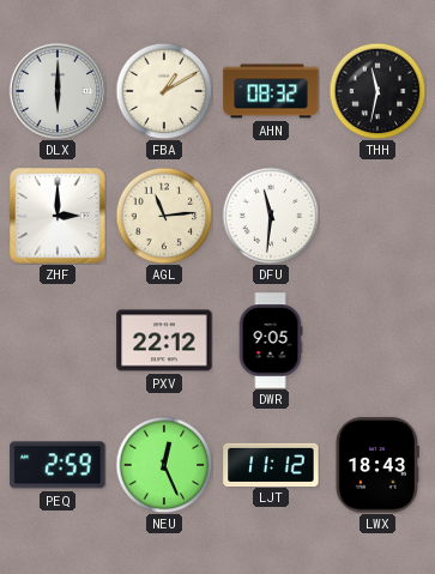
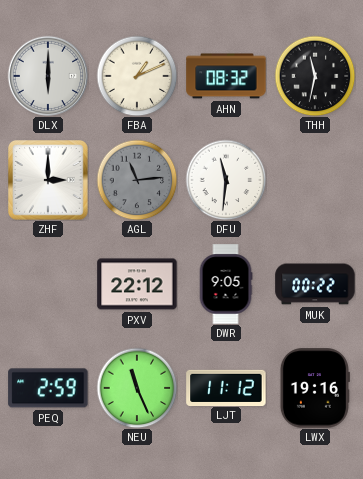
FBA: 1:10 -> 1:11
AGL dial: cream -> grey
MUK: none -> 00:22
NEU: 12:26 -> 11:26
LWX: 18:43 -> 19:16
